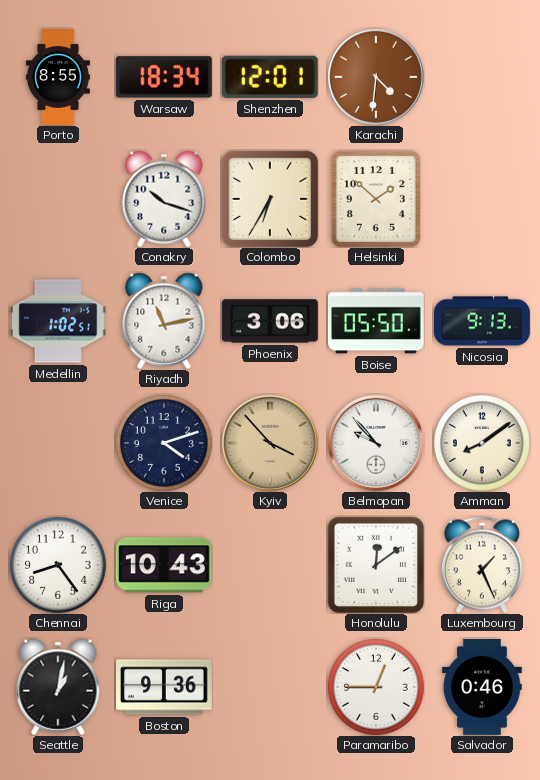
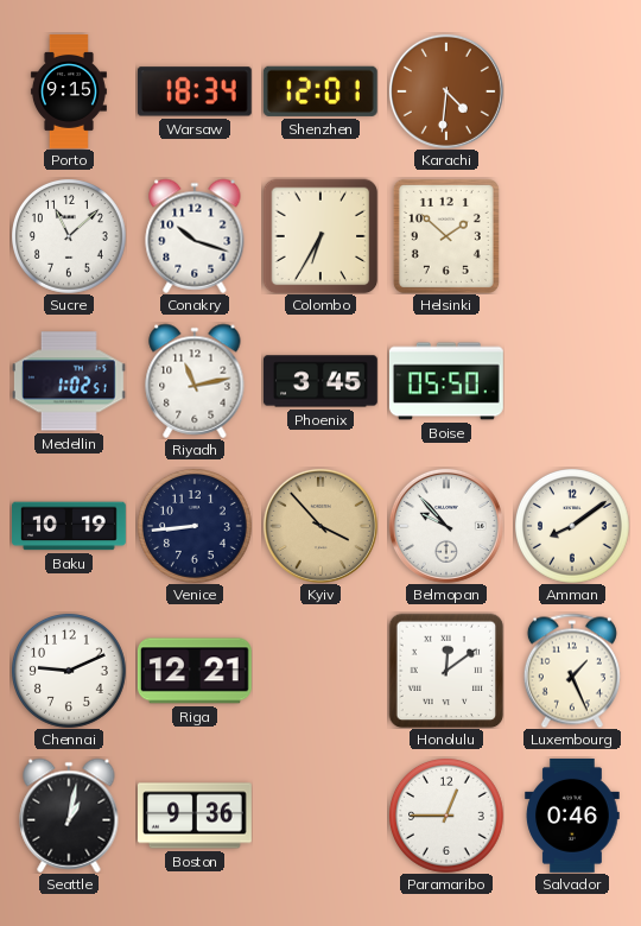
Porto: 8:55 -> 9:15
Sucre: none -> 11:08
Phoenix: 3:06 -> 3:45
Nicosia: 9:13 -> none
Baku: none -> 10:19
Venice: 4:12 -> 8:44
Chennai: 8:24 -> 9:11
Riga: 10:43 -> 12:21
